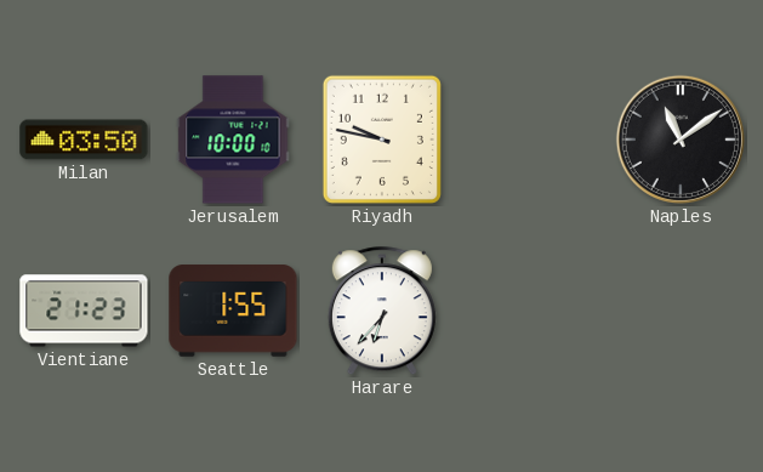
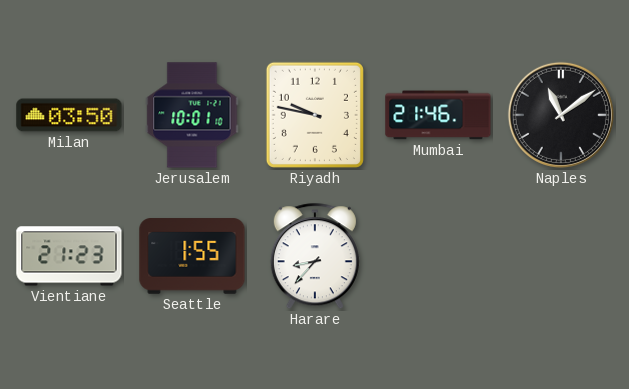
Jerusalem: 10:00 -> 10:01
Mumbai: none -> 21:46
Harare: 6:37 -> 8:37
